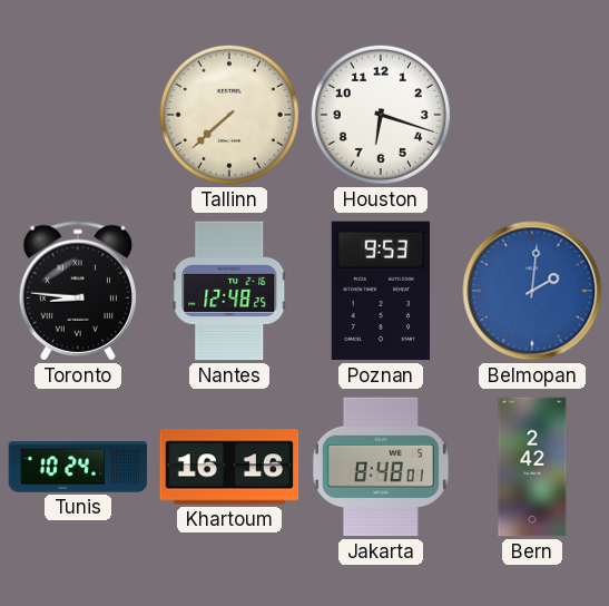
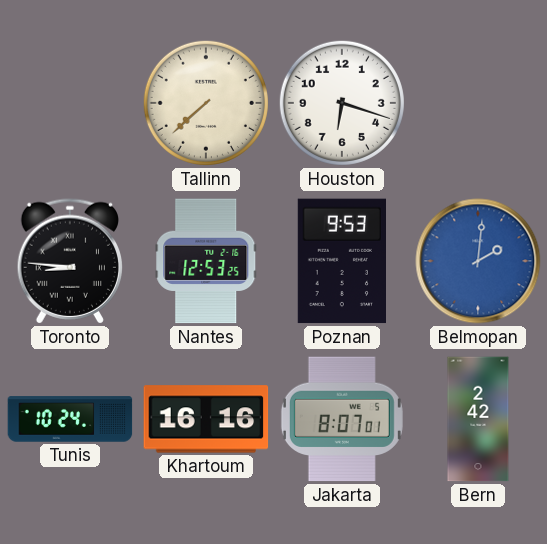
Nantes: 12:48 -> 12:53
Jakarta: 8:48 -> 8:07
